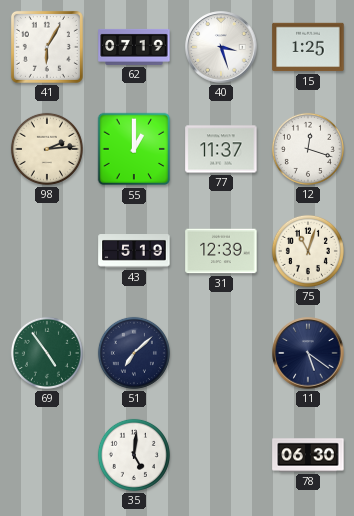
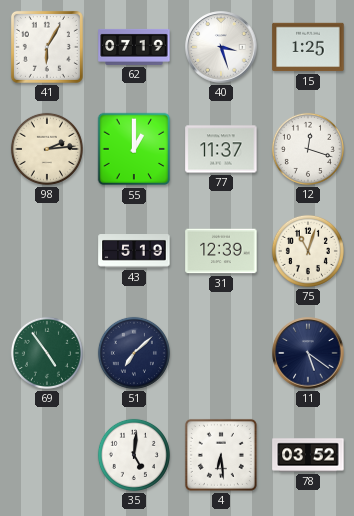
4: none -> 6:29
78: 06:30 -> 03:52
